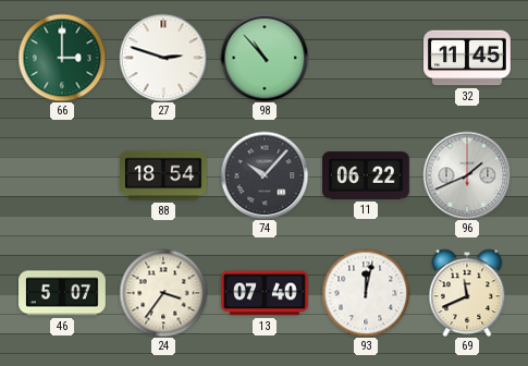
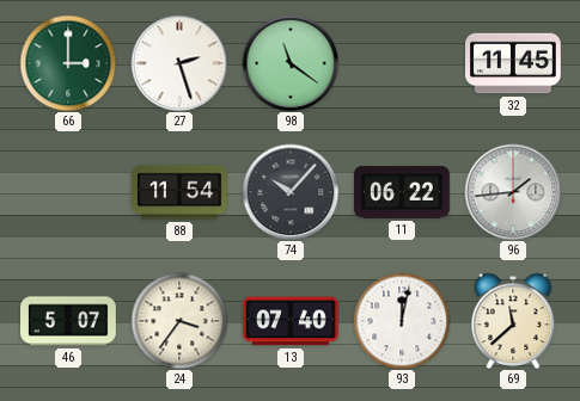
27: 2:48 -> 2:27
98: 10:53 -> 11:21
88: 18:54 -> 11:54
96: 1:41 -> 1:44
69: 11:41 -> 11:38
